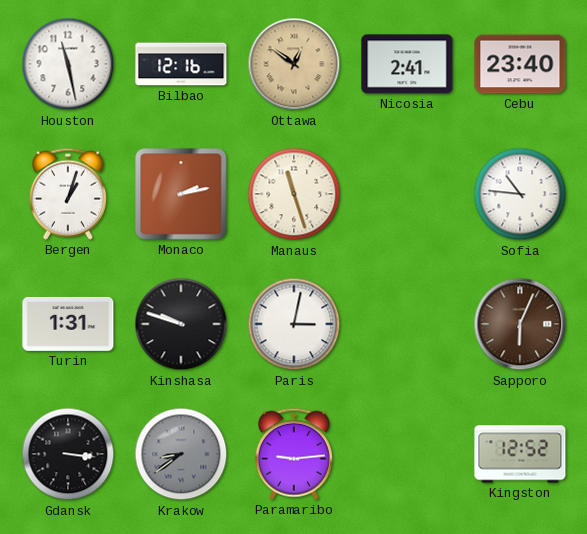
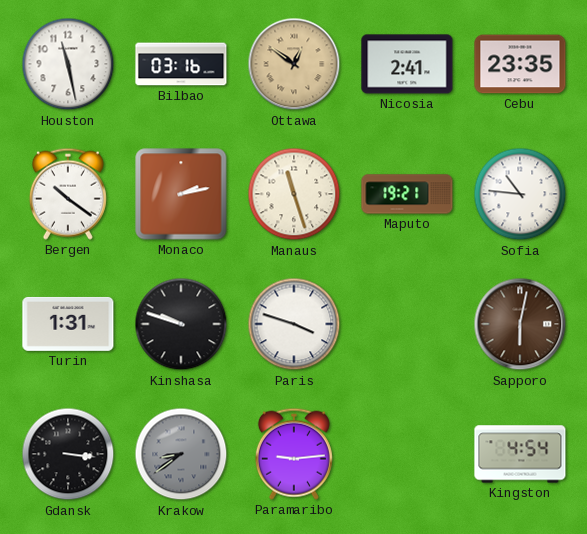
Bilbao: 12:16 -> 03:16
Cebu: 23:40 -> 23:35
Bergen: 1:03 -> 10:21
Maputo: none -> 19:21
Paris: 3:02 -> 3:48
Sapporo: 6:04 -> 6:02
Kingston: 12:52 -> 4:54
